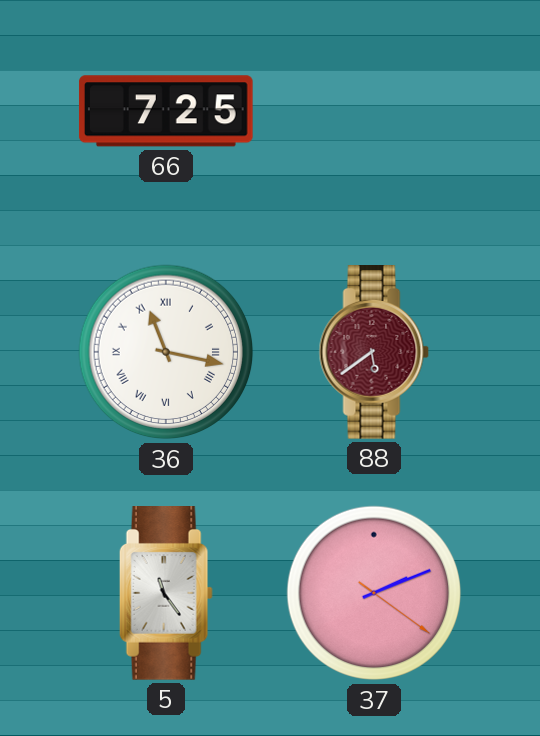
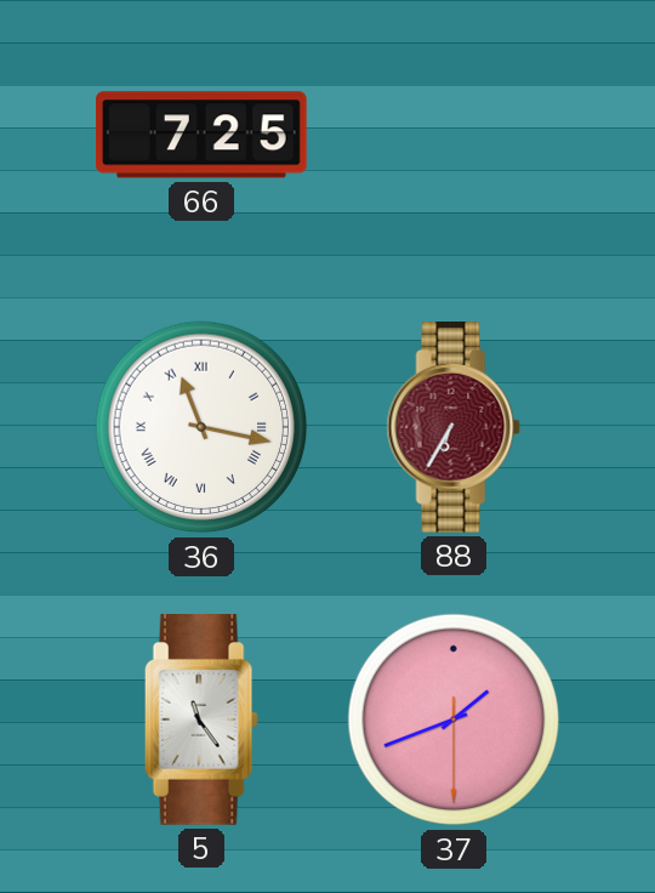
88: 5:39 -> 6:35
37: 2:11 -> 1:41
